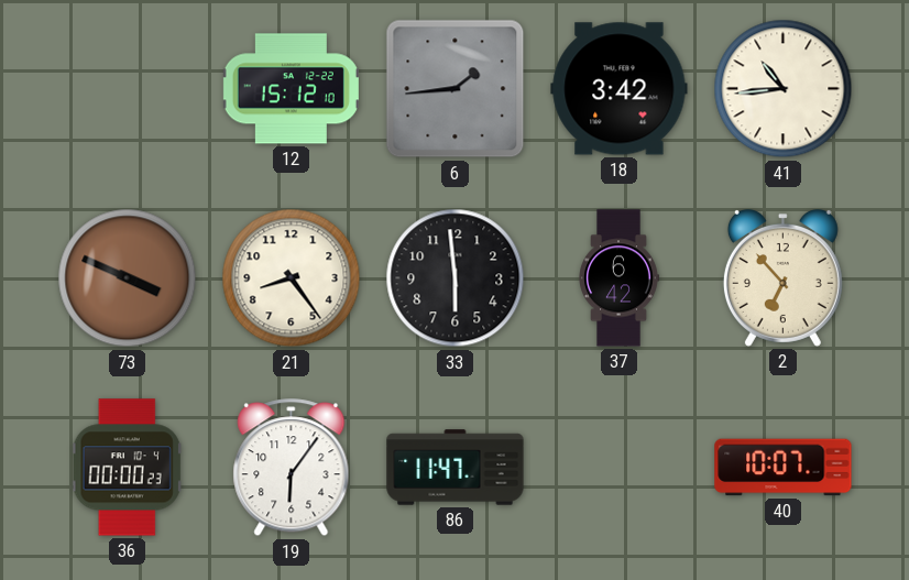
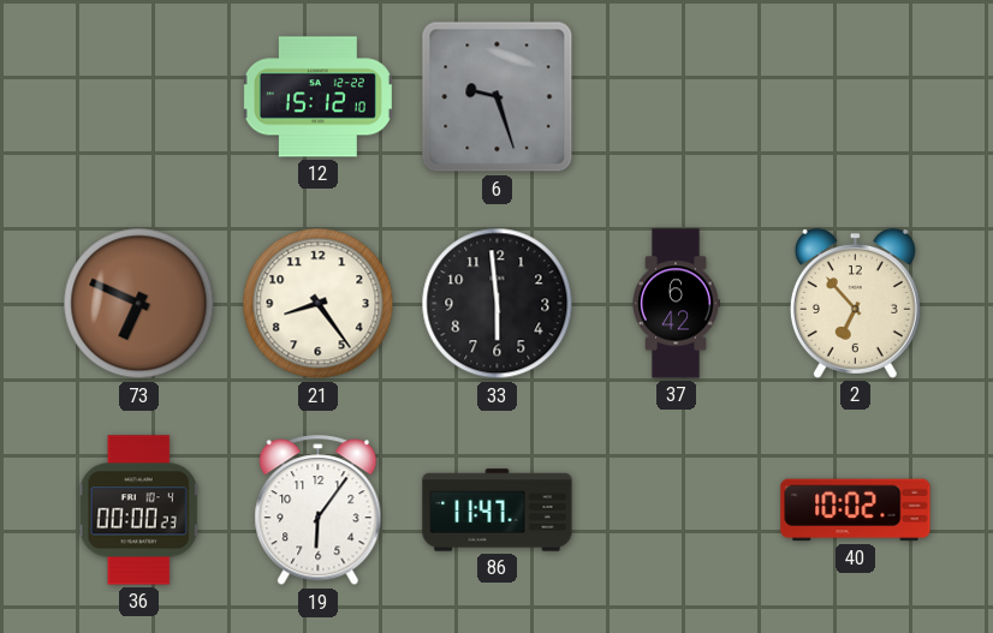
6: 1:44 -> 9:27
18: 3:42 -> none
41: 10:44 -> none
73: 3:49 -> 6:49
40: 10:07 -> 10:02
